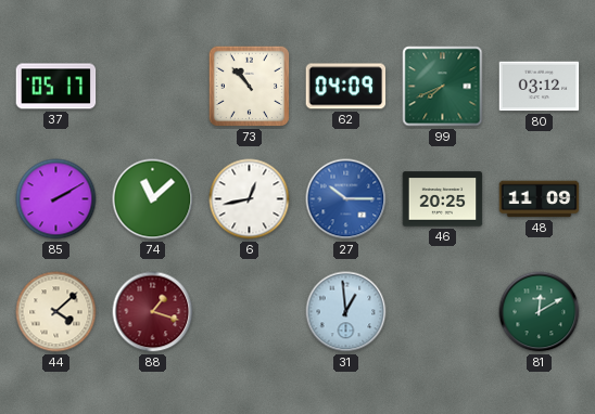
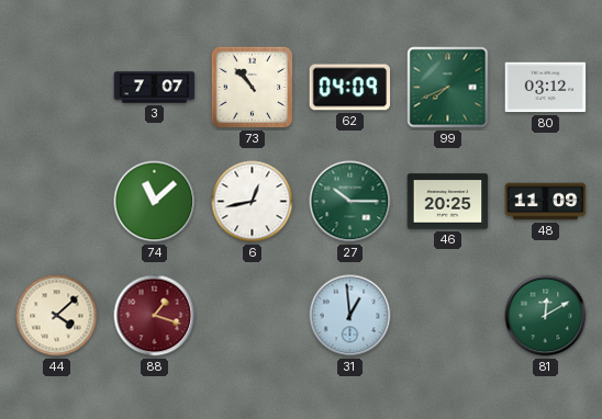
37: 05:17 -> none
3: none -> 7:07
85: 2:10 -> none
27 dial: blue -> green
